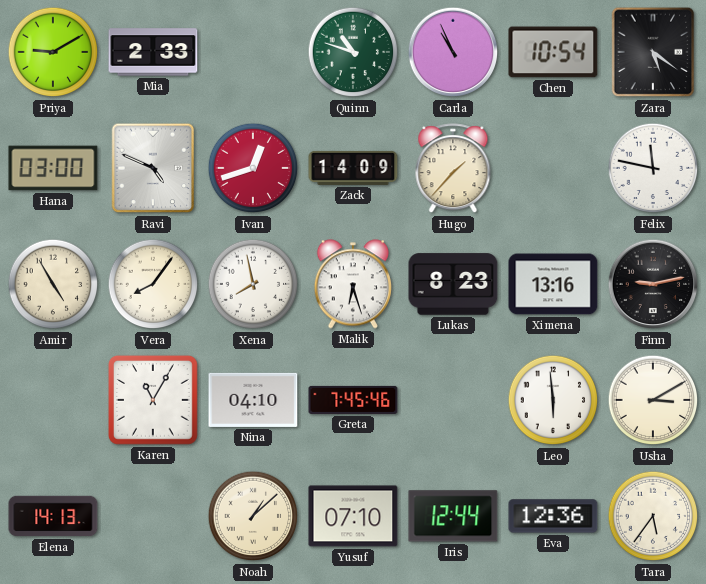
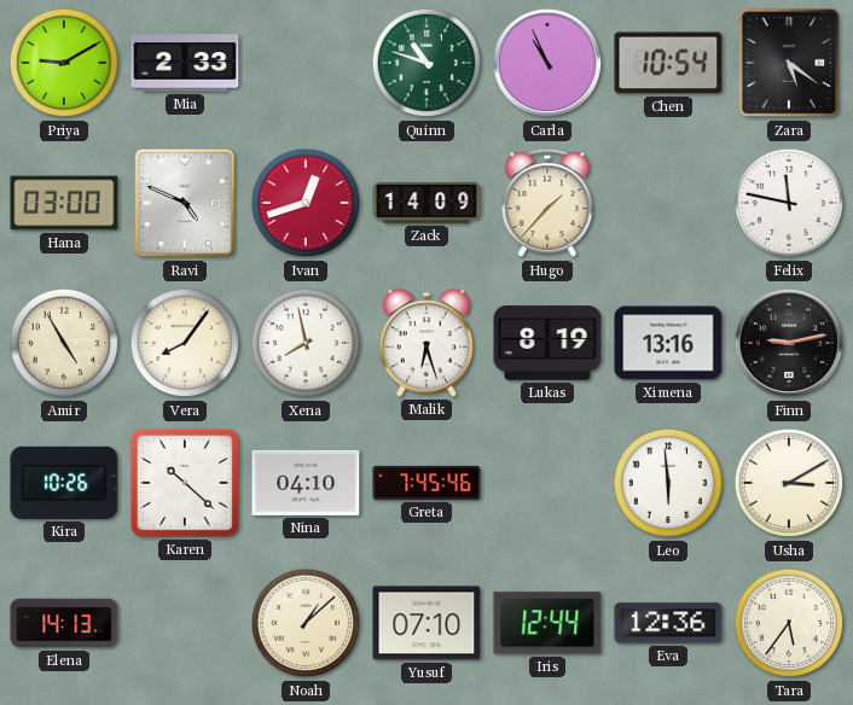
Lukas: 8:23 -> 8:19
Kira: none -> 10:26
Karen: 11:05 -> 10:22
